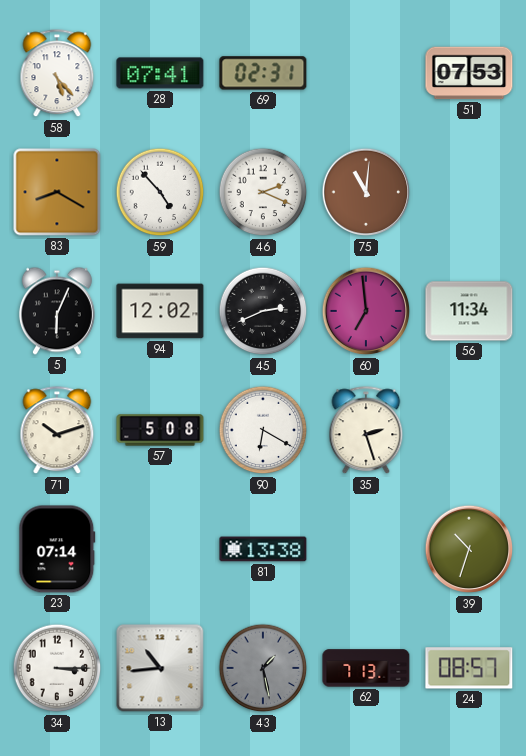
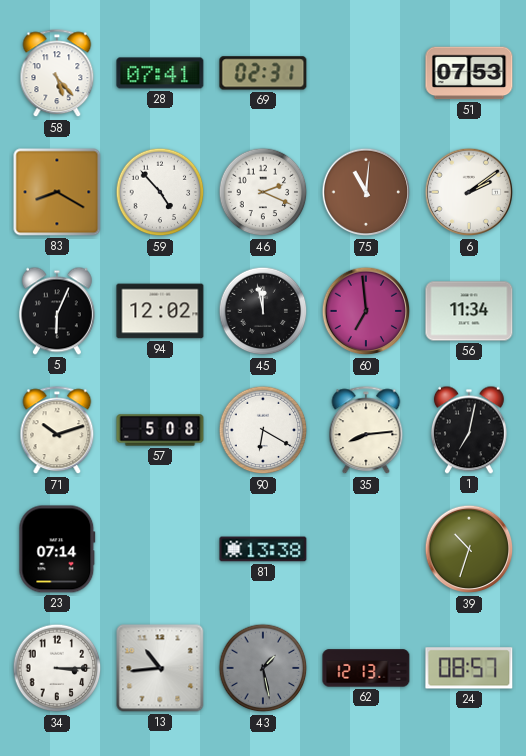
6: none -> 2:09
45: 2:41 -> 11:58
35: 2:27 -> 8:14
1: none -> 7:02
62: 7:13 -> 12:13
